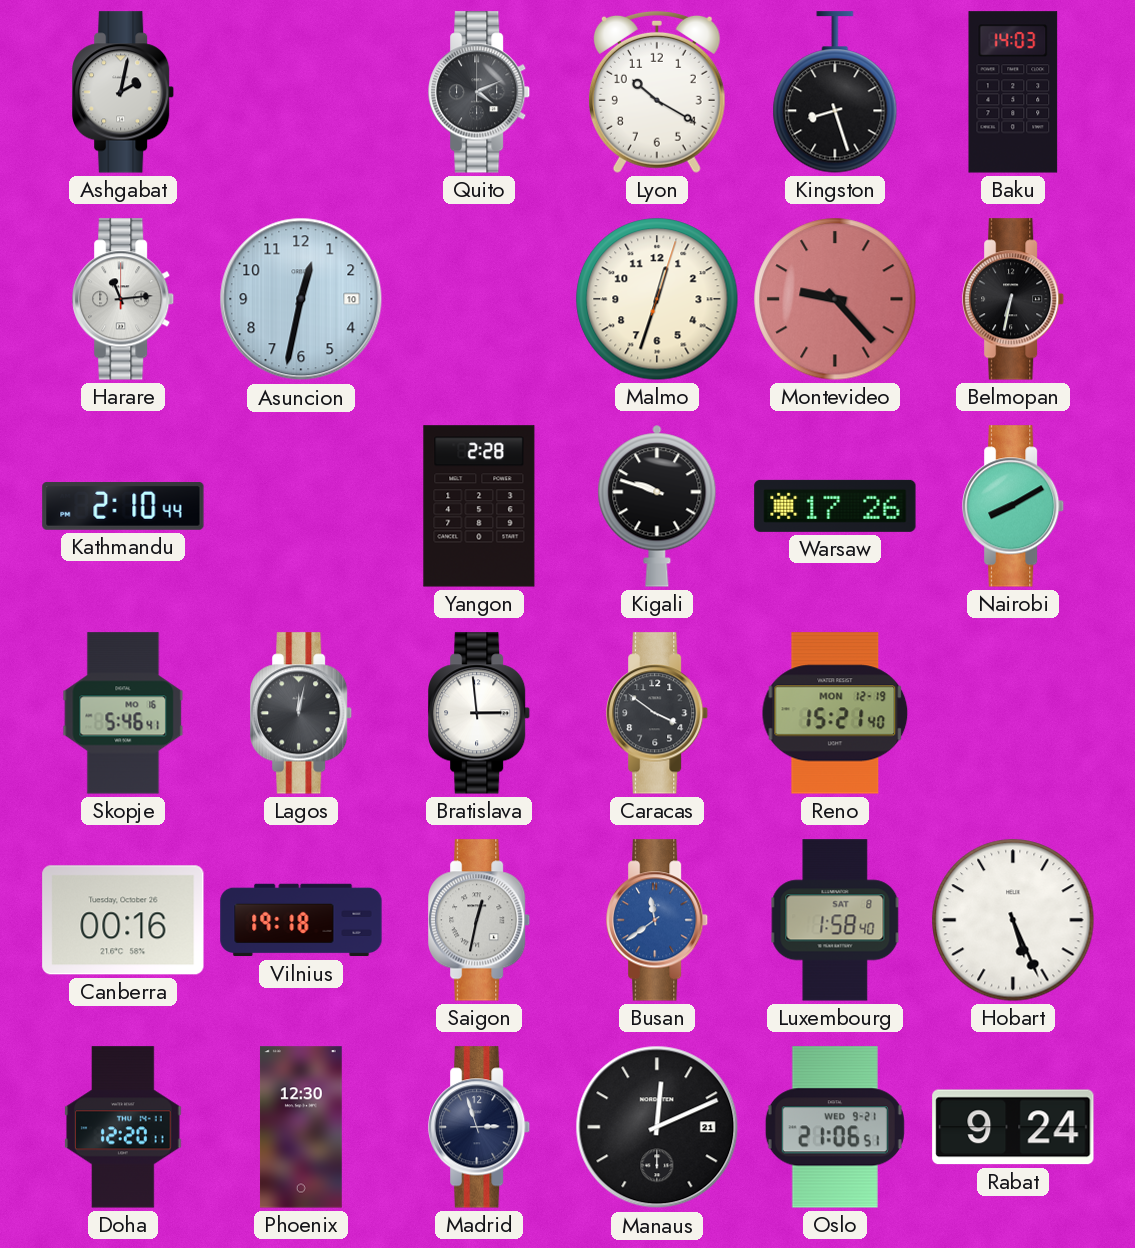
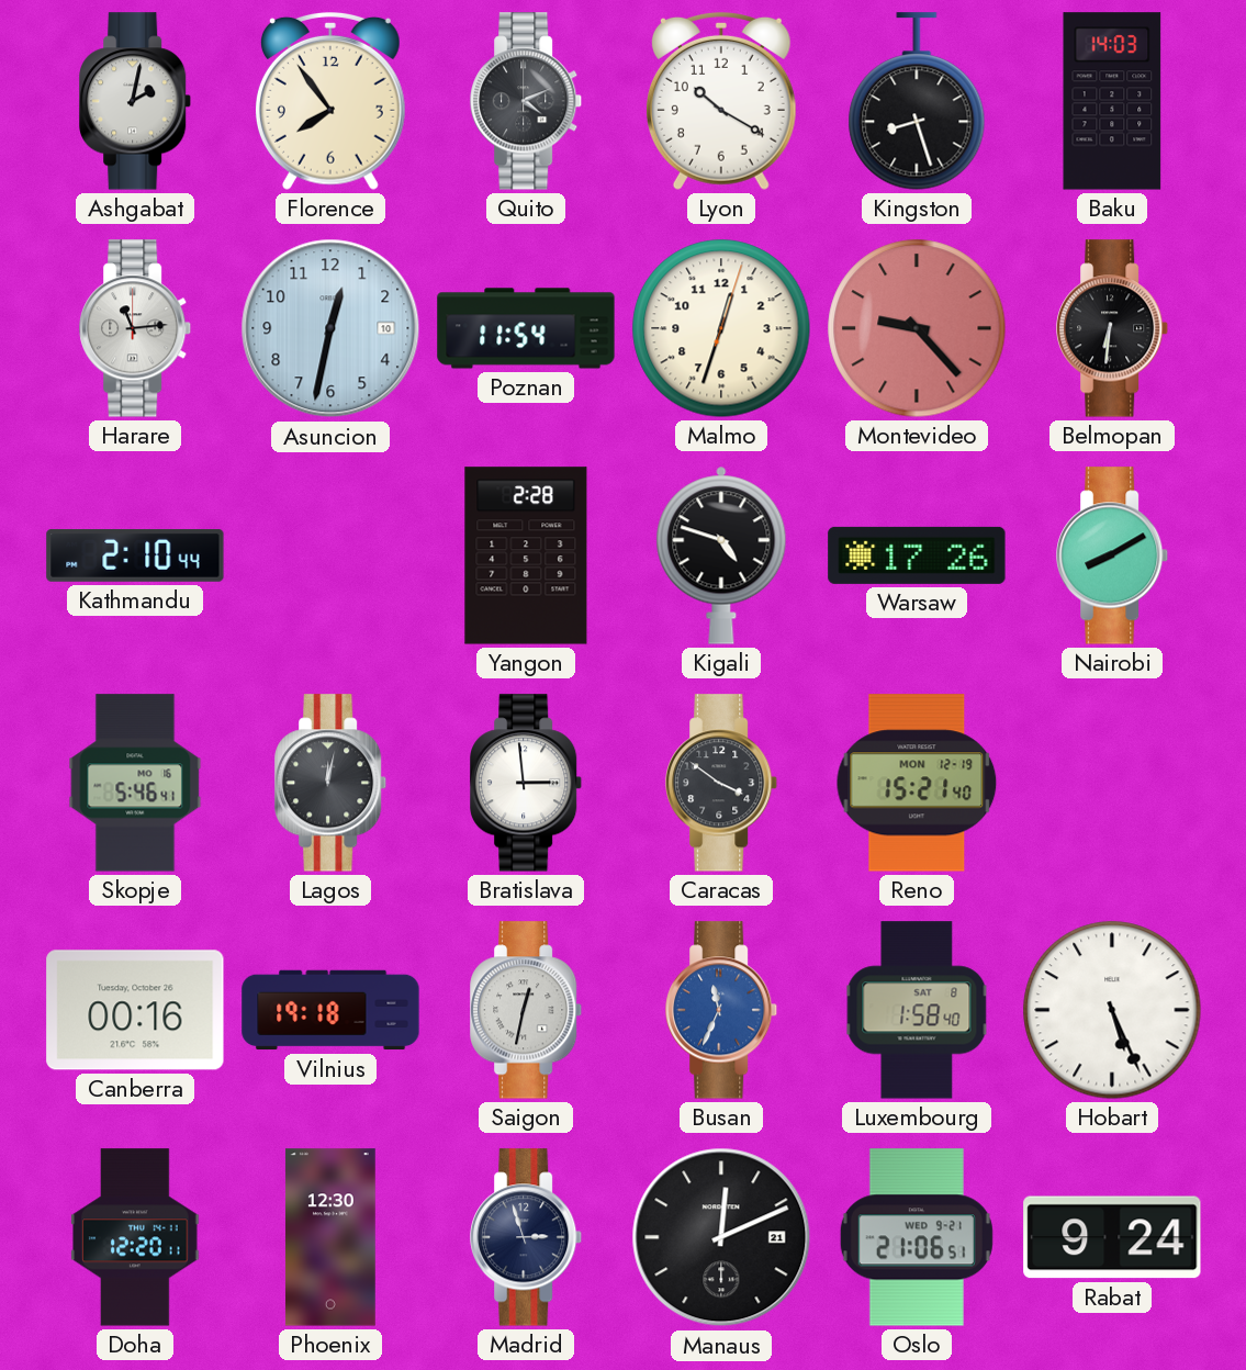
Florence: none -> 7:54
Poznan: none -> 11:54
Belmopan: 6:32 -> 6:31
Kigali: 9:48 -> 4:48
Busan: 11:39 -> 11:34
